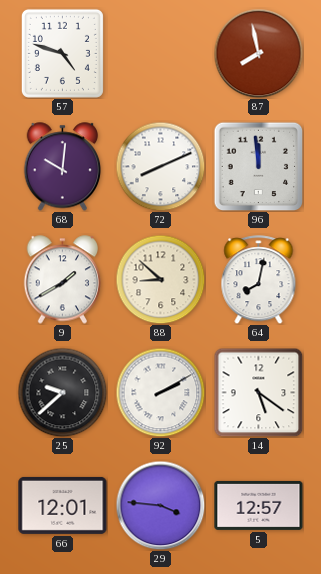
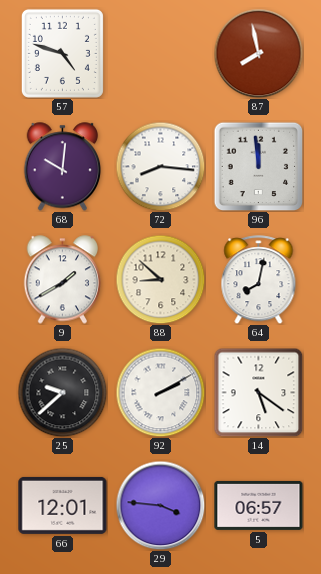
72: 8:11 -> 8:16
5: 12:57 -> 06:57
